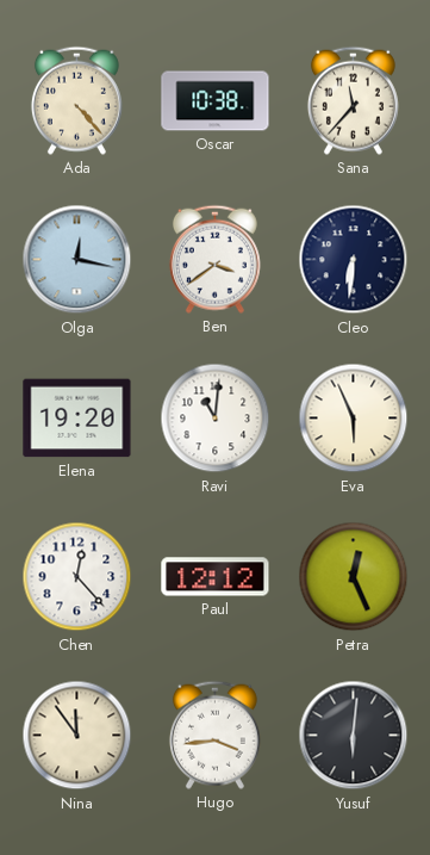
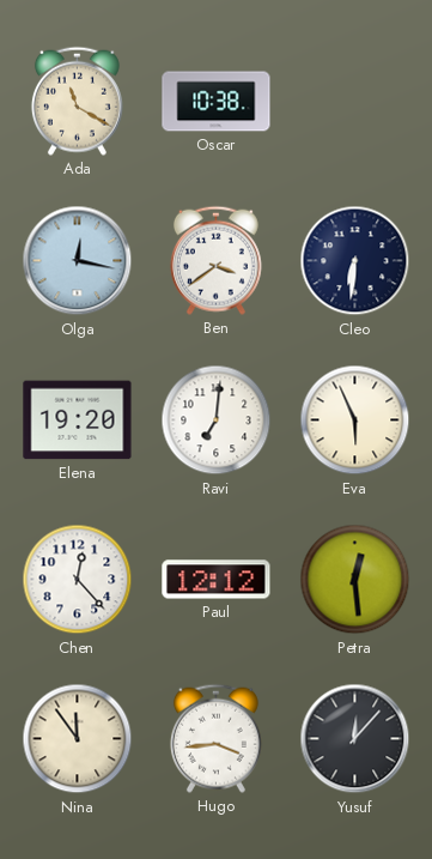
Ada: 4:23 -> 11:20
Sana: 11:37 -> none
Ravi: 11:01 -> 7:01
Petra: 12:26 -> 12:29
Yusuf: 6:01 -> 12:07
